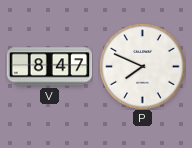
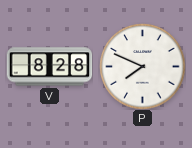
V: 8:47 -> 8:28
